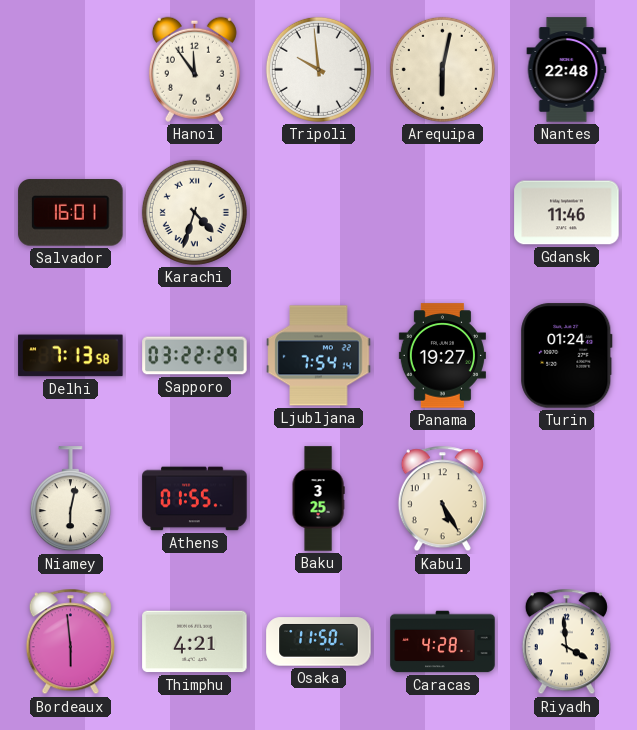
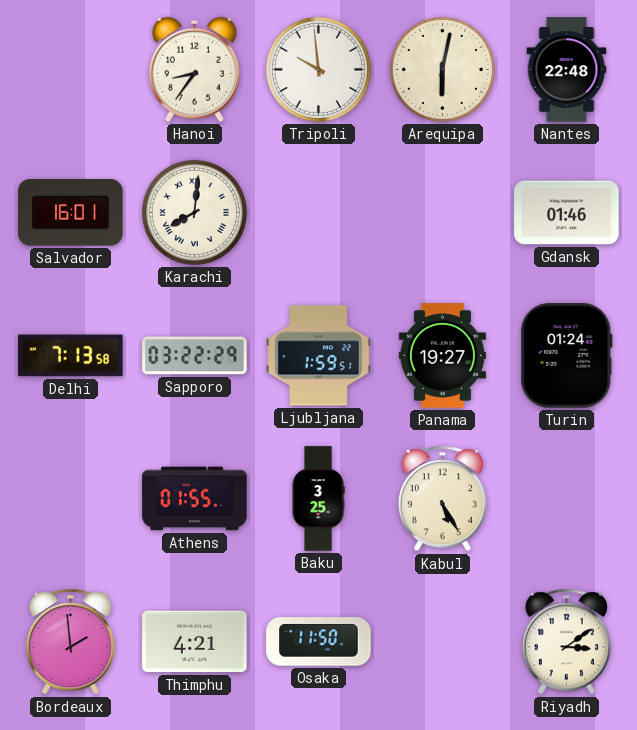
Hanoi: 11:54 -> 8:36
Karachi: 4:33 -> 8:01
Gdansk: 11:46 -> 01:46
Ljubljana: 7:54 -> 1:59
Niamey: 6:02 -> none
Bordeaux: 5:59 -> 1:59
Caracas: 4:28 -> none
Riyadh: 3:59 -> 3:09
